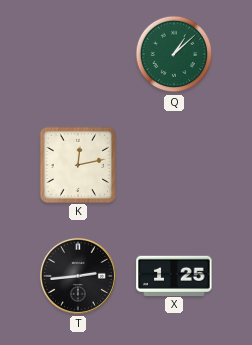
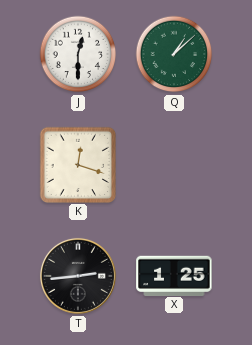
J: none -> 12:30
K: 12:13 -> 12:18
